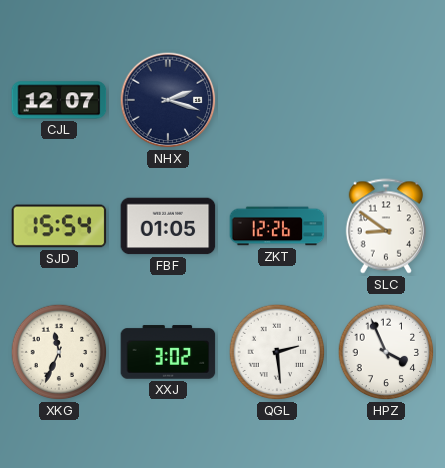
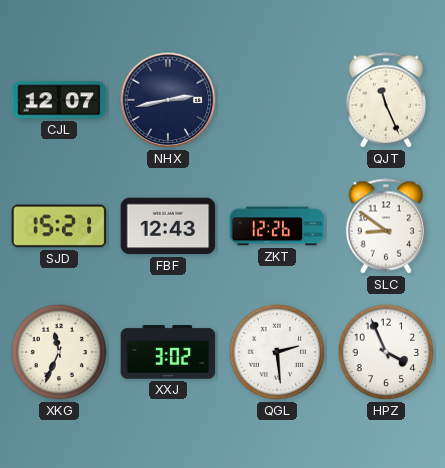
NHX: 2:18 -> 2:43
QJT: none -> 11:26
SJD: 15:54 -> 15:21
FBF: 01:05 -> 12:43
